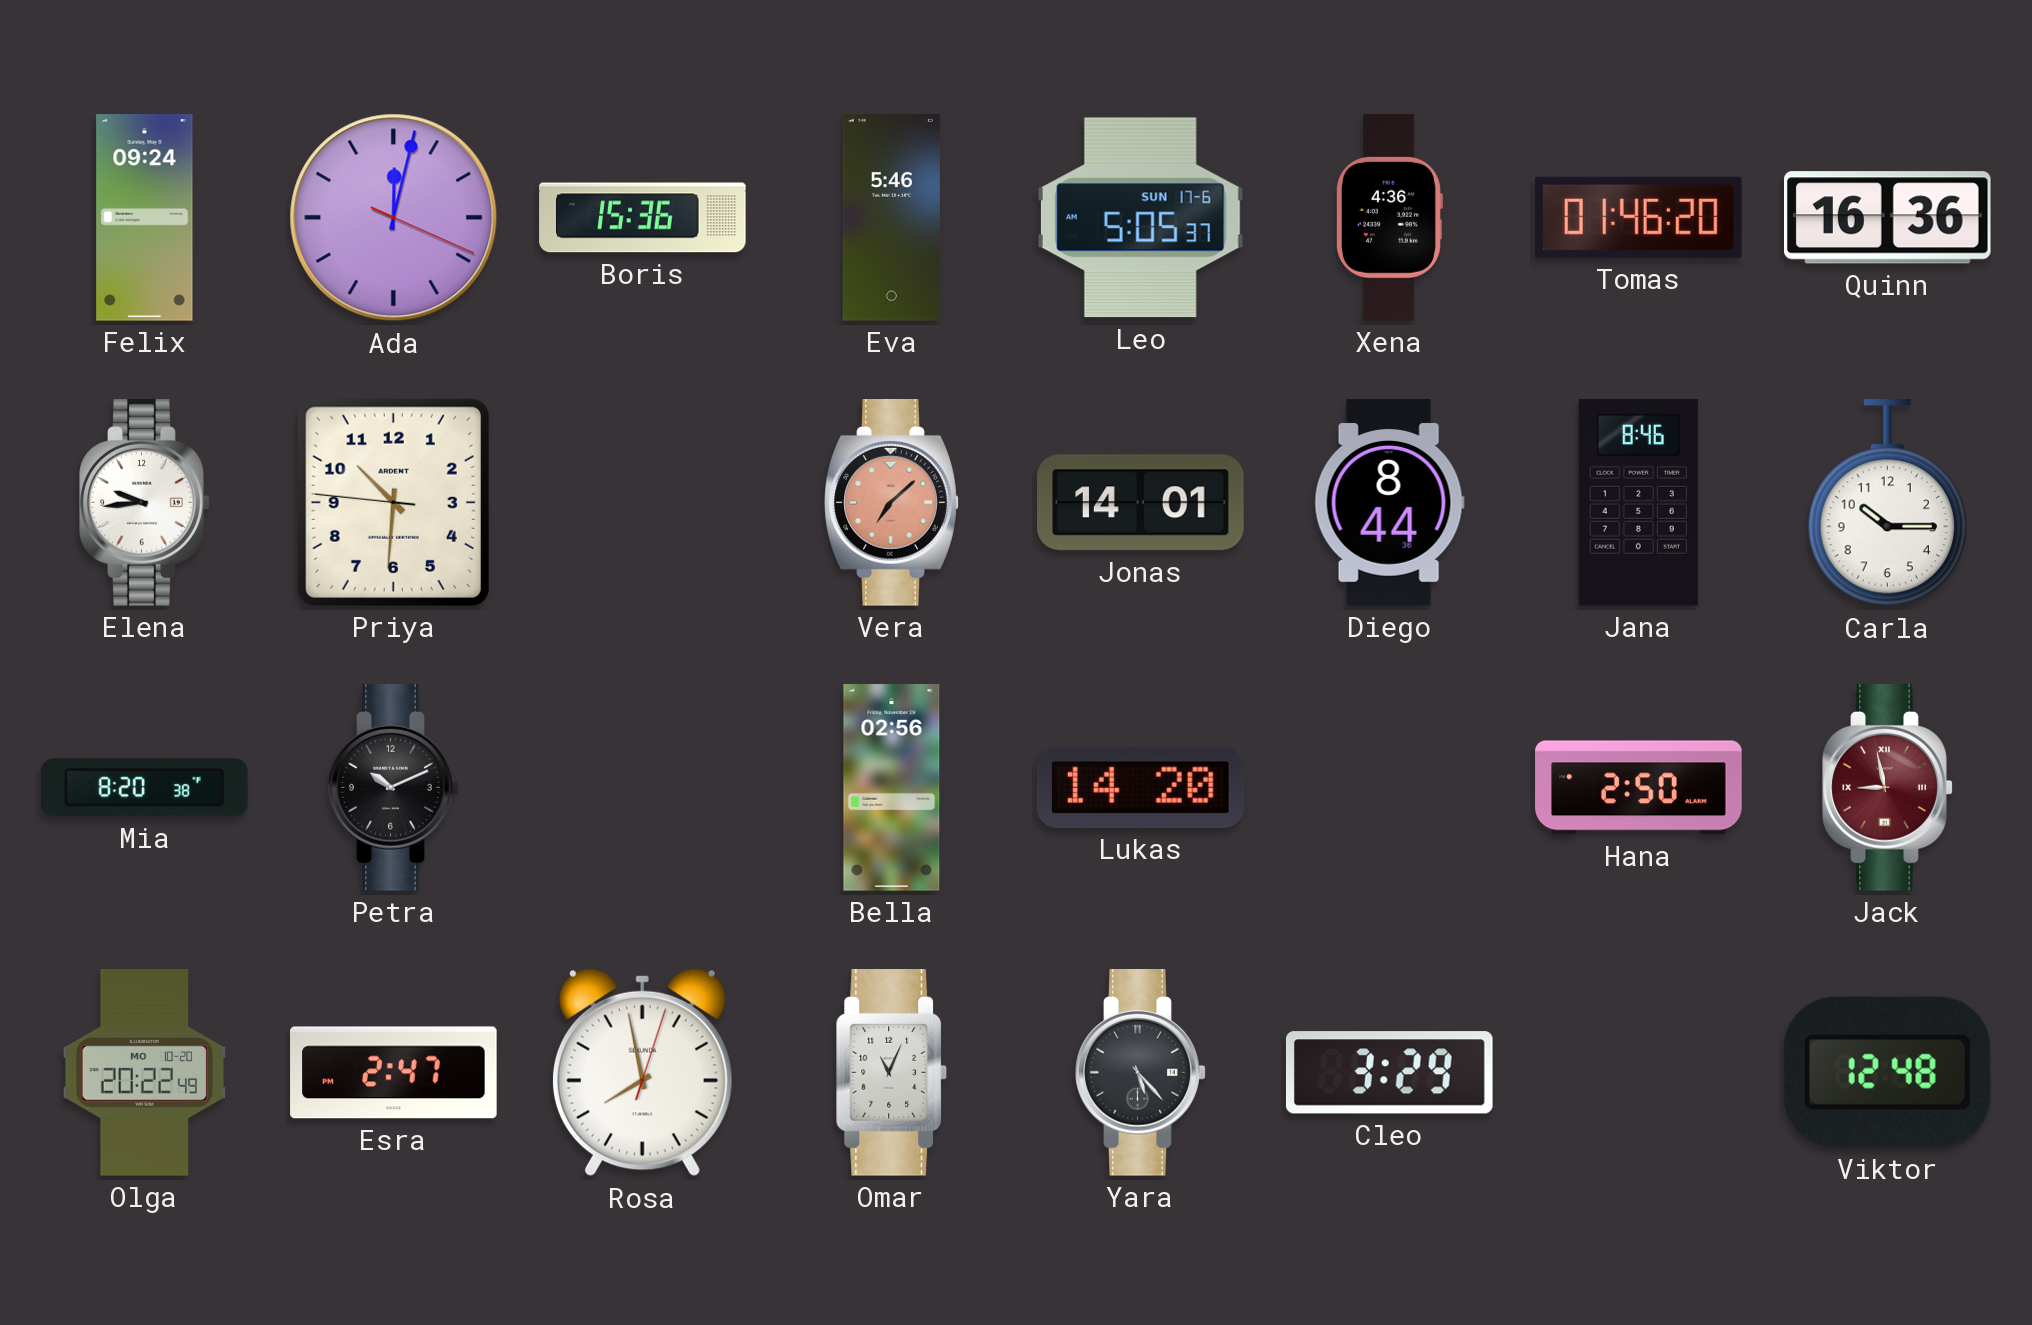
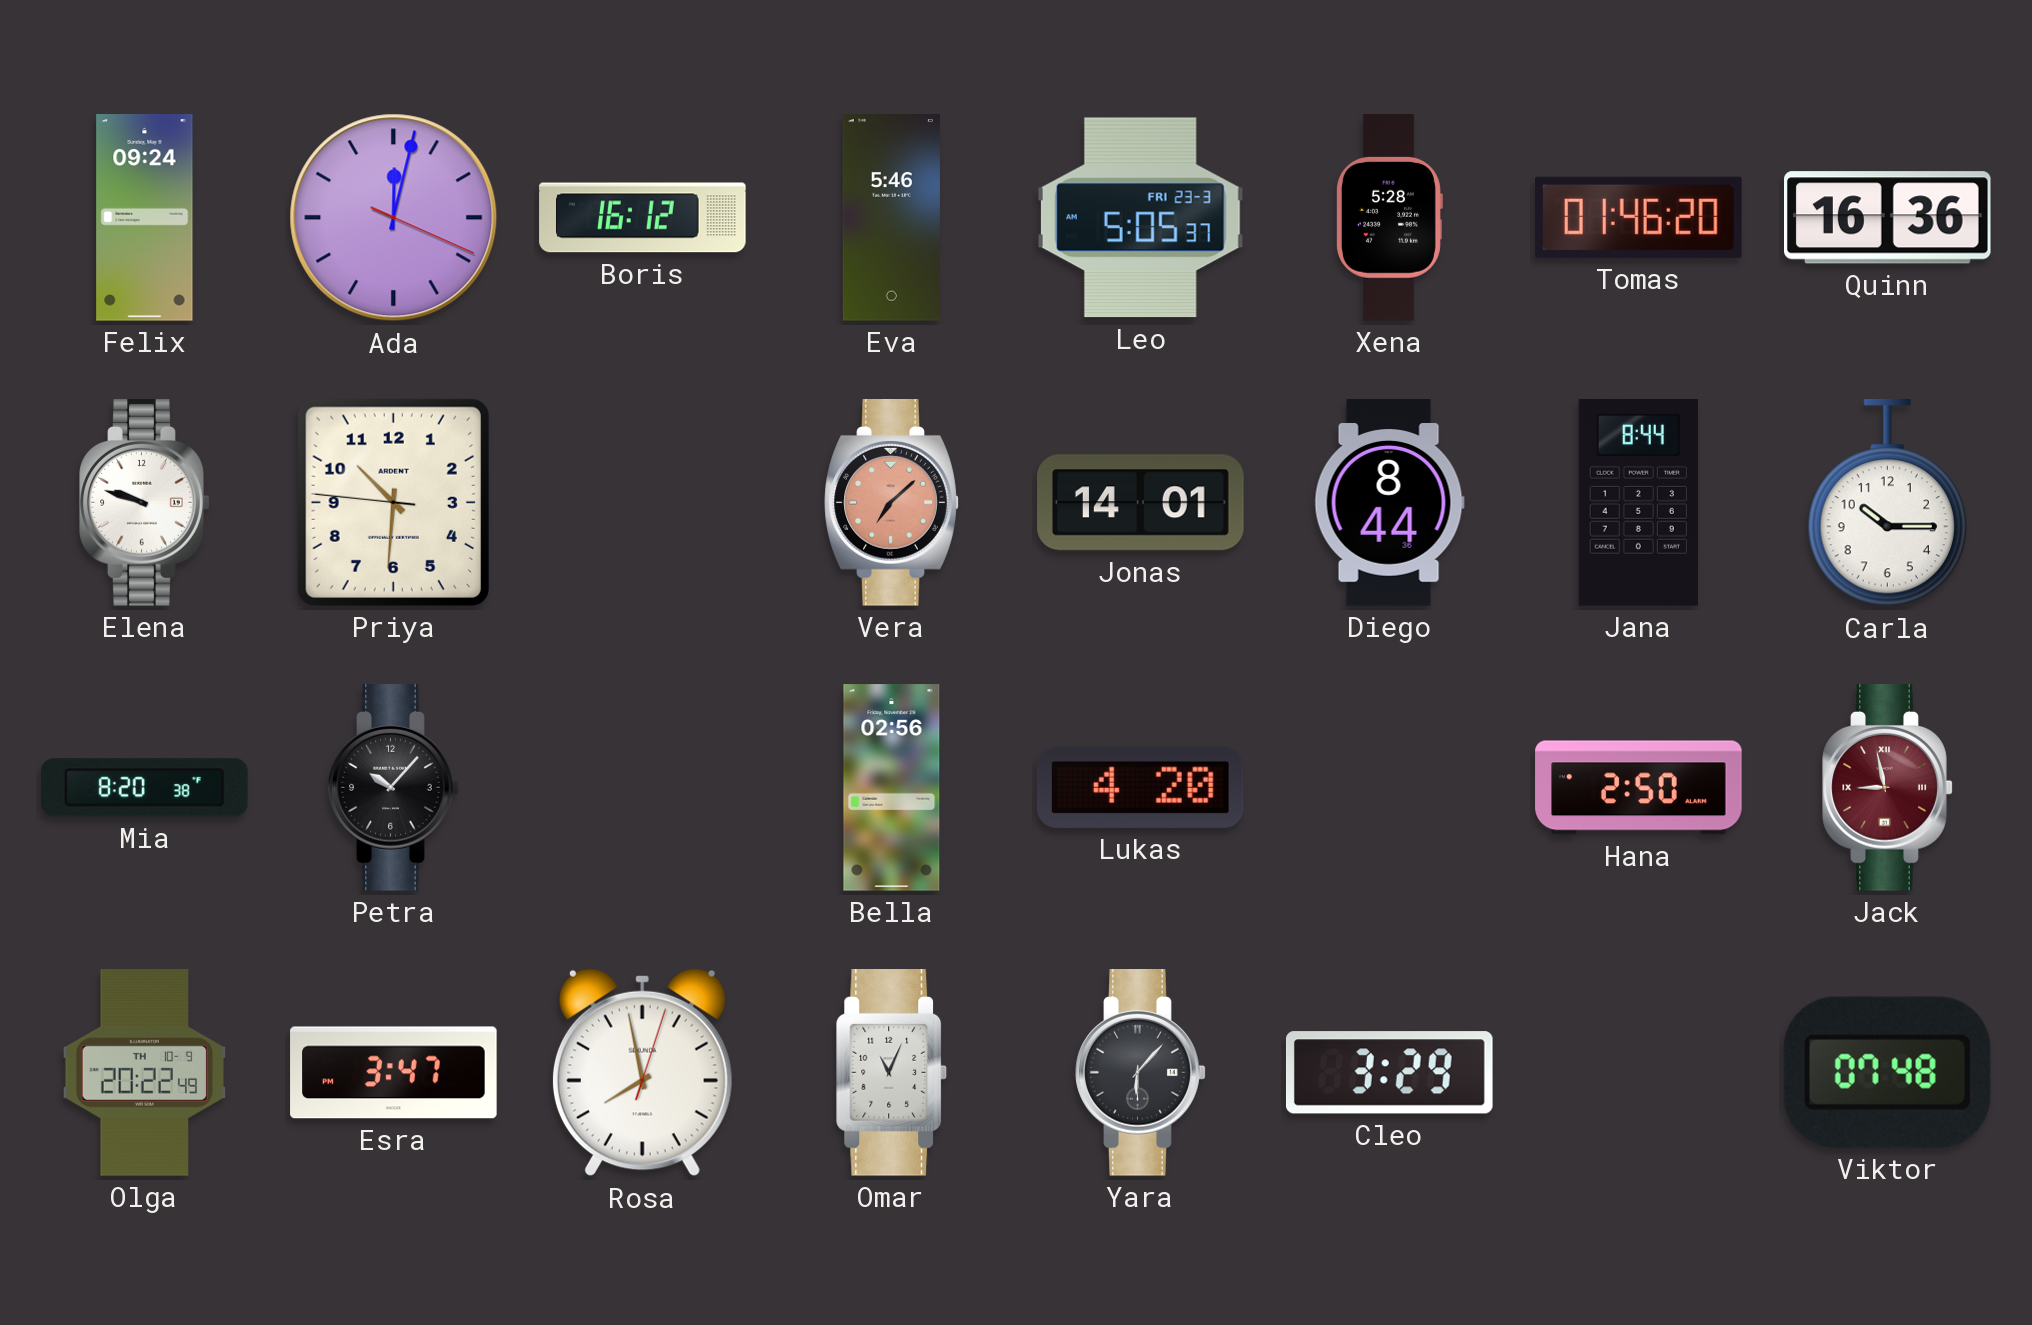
Boris: 15:36 -> 16:12
Leo date: SUN 17-6 -> FRI 23-3
Xena: 4:36 -> 5:28
Elena: 9:44 -> 9:48
Jana: 8:46 -> 8:44
Petra: 10:11 -> 10:07
Lukas: 14:20 -> 4:20
Olga date: MO 10-20 -> TH 10-9
Esra: 2:47 -> 3:47
Yara: 5:23 -> 6:07
Viktor: 12:48 -> 07:48
